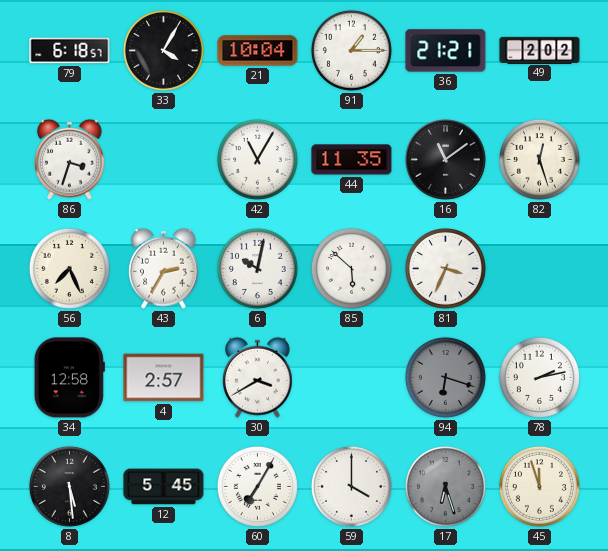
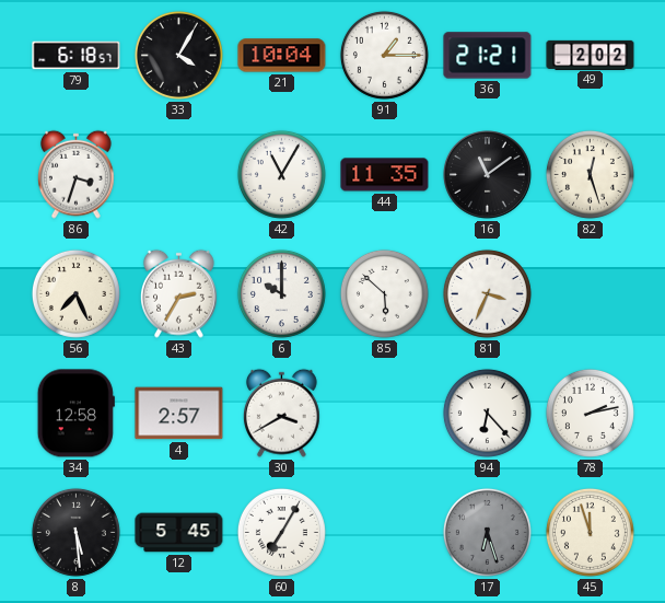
6: 10:02 -> 10:00
94: 6:18 -> 6:23
94 dial: grey -> white
59: 4:00 -> none
